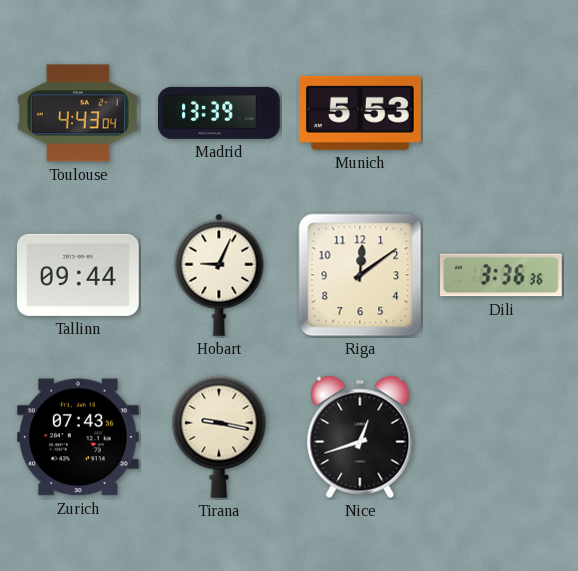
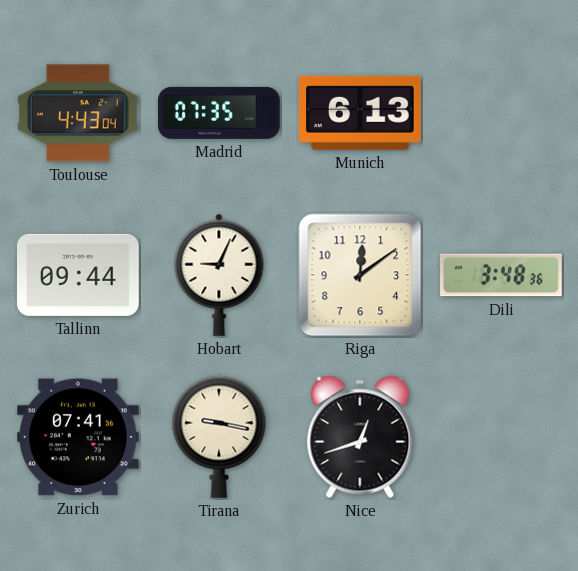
Madrid: 13:39 -> 07:35
Munich: 5:53 -> 6:13
Dili: 3:36 -> 3:48
Zurich: 07:43 -> 07:41
